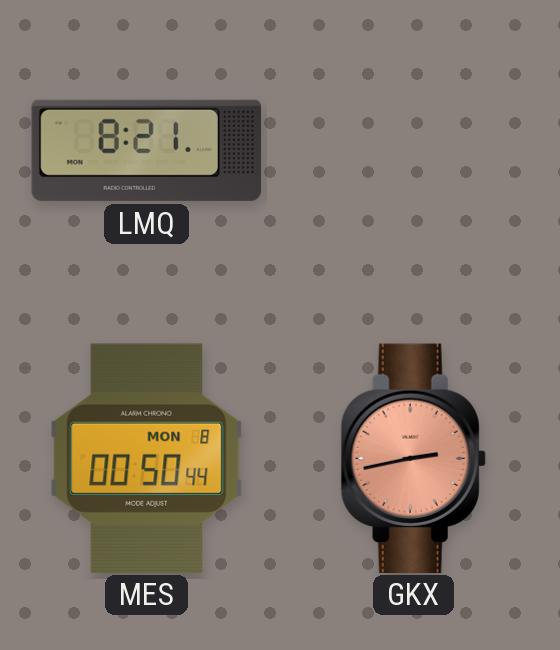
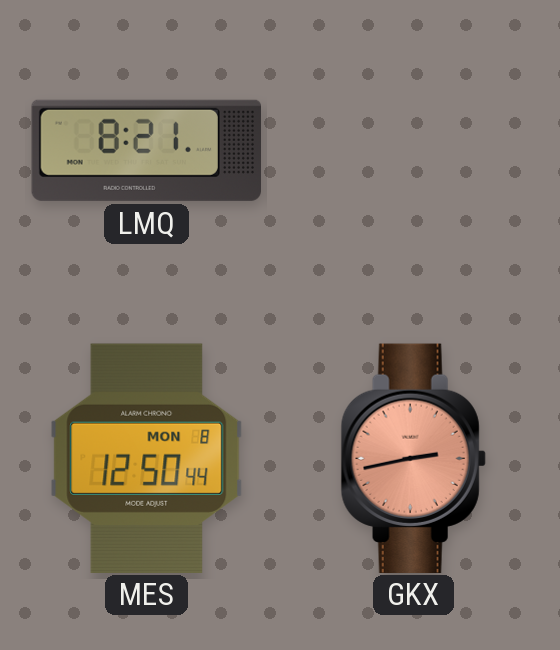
MES: 00:50 -> 12:50
